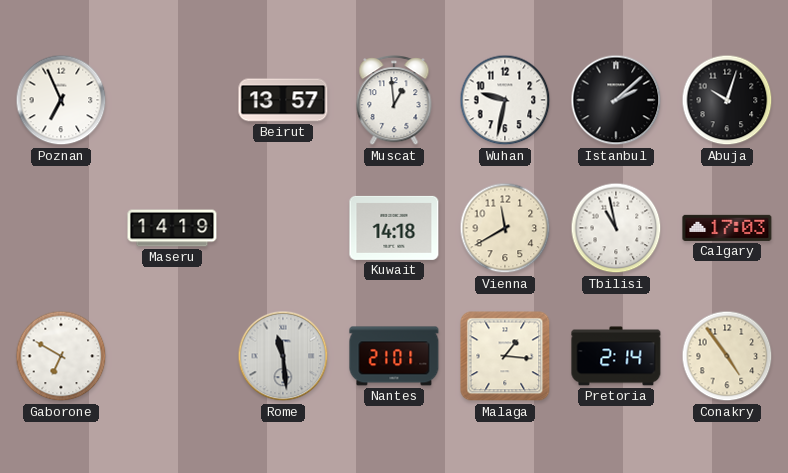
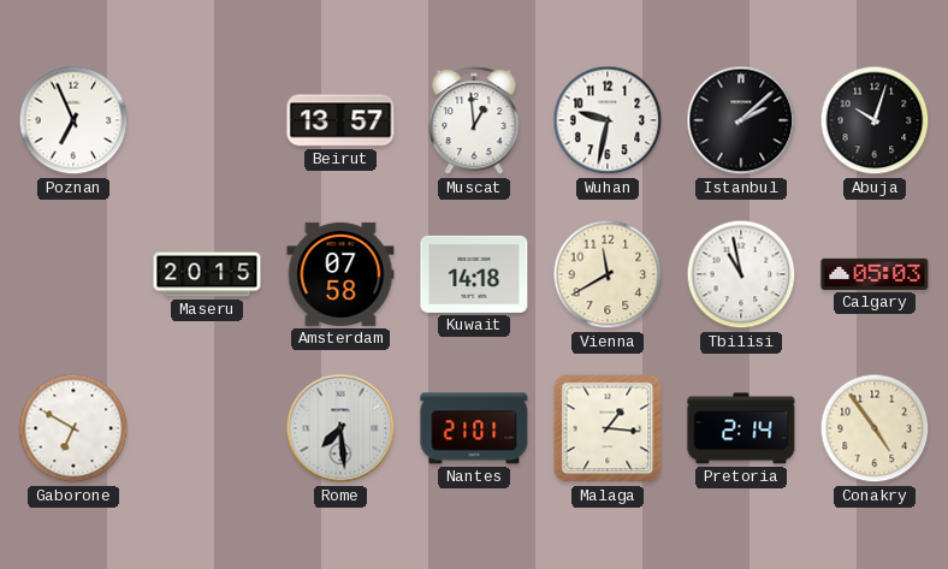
Maseru: 14:19 -> 20:15
Amsterdam: none -> 07:58
Calgary: 17:03 -> 05:03
Rome: 11:29 -> 7:29
